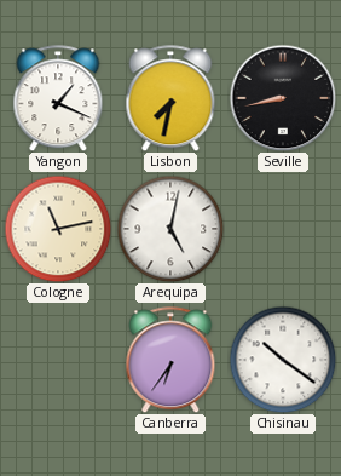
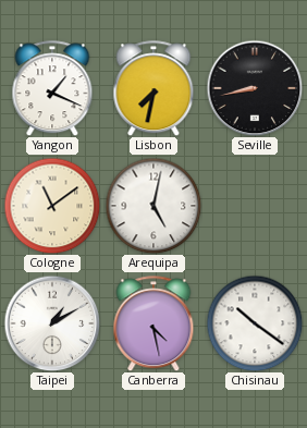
Cologne: 11:13 -> 11:09
Taipei: none -> 1:10
Canberra: 6:36 -> 4:28
